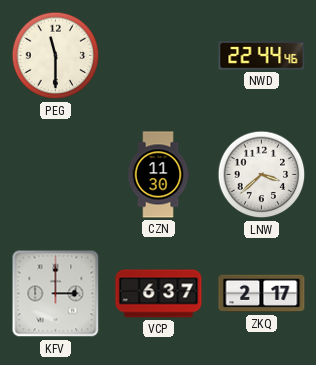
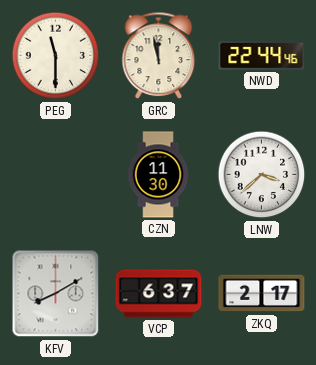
GRC: none -> 11:58
KFV: 3:00 -> 8:10
